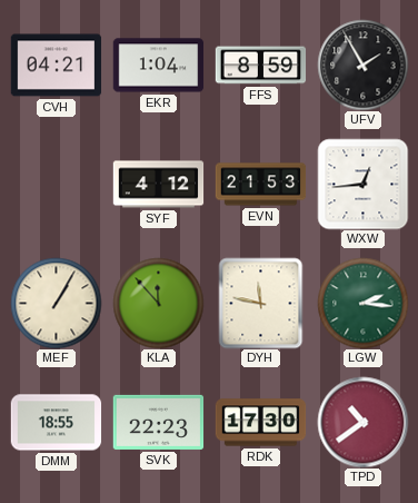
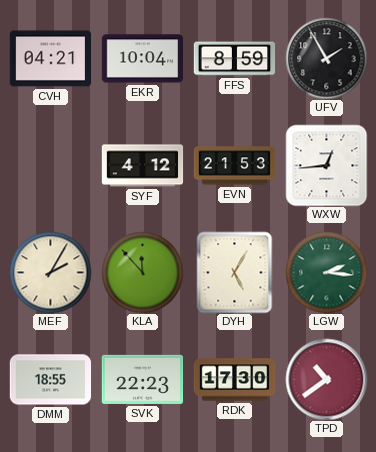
EKR: 1:04 -> 10:04
MEF: 1:05 -> 2:05
DYH: 11:47 -> 5:05
